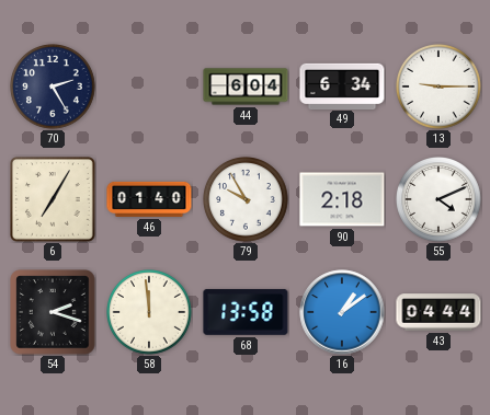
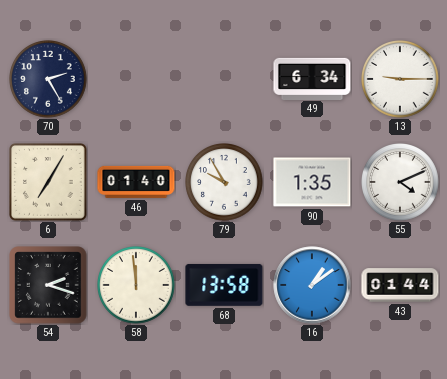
44: 6:04 -> none
90: 2:18 -> 1:35
43: 04:44 -> 01:44
